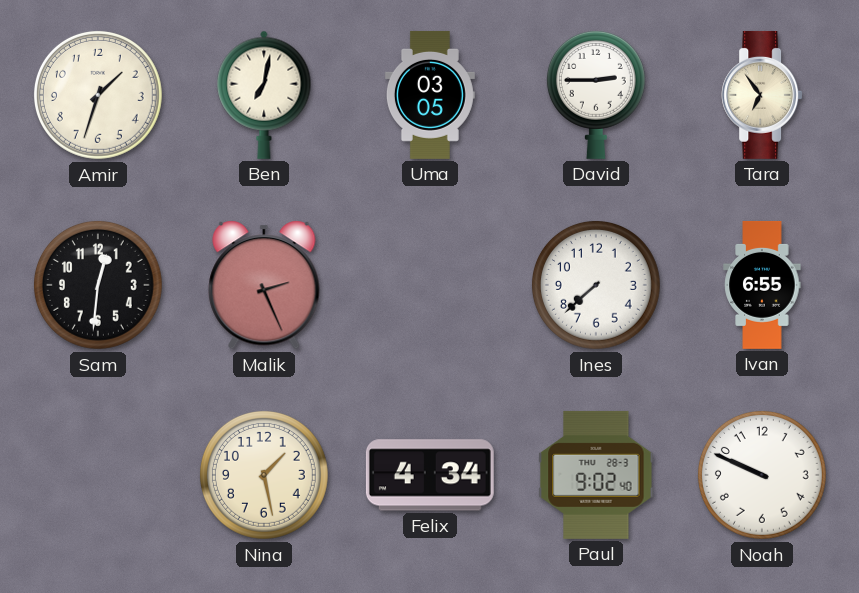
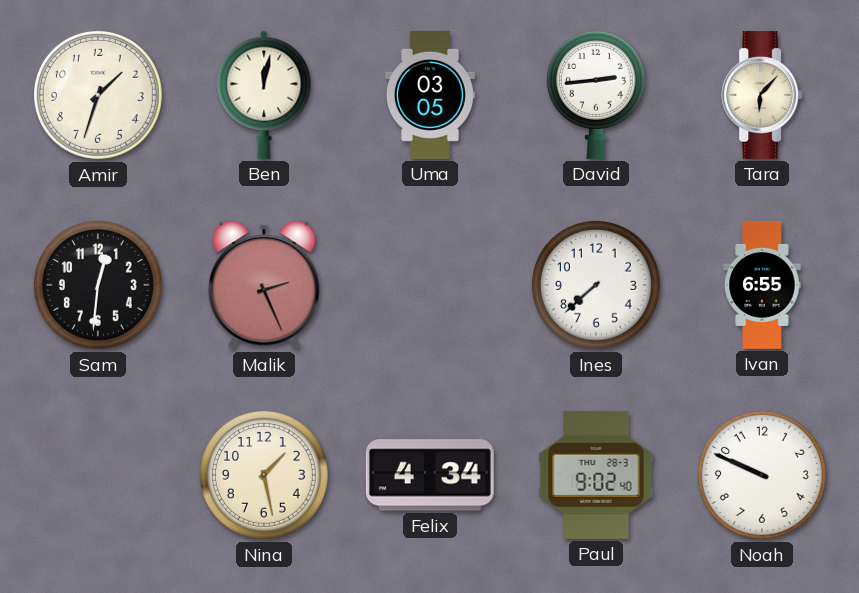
Ben: 7:02 -> 12:02
David: 2:45 -> 2:44
Tara: 6:54 -> 6:07
